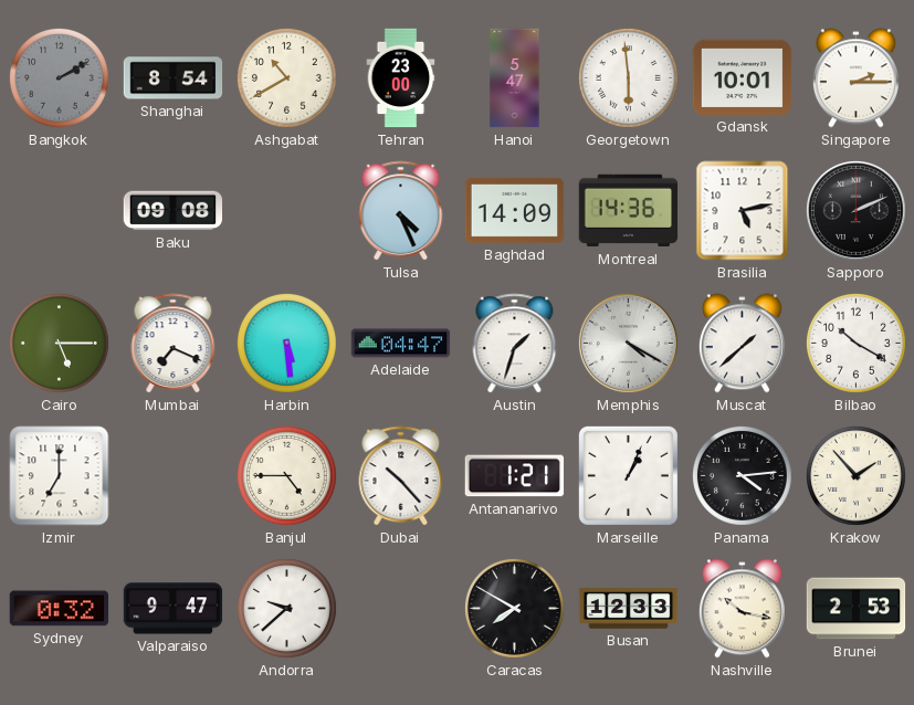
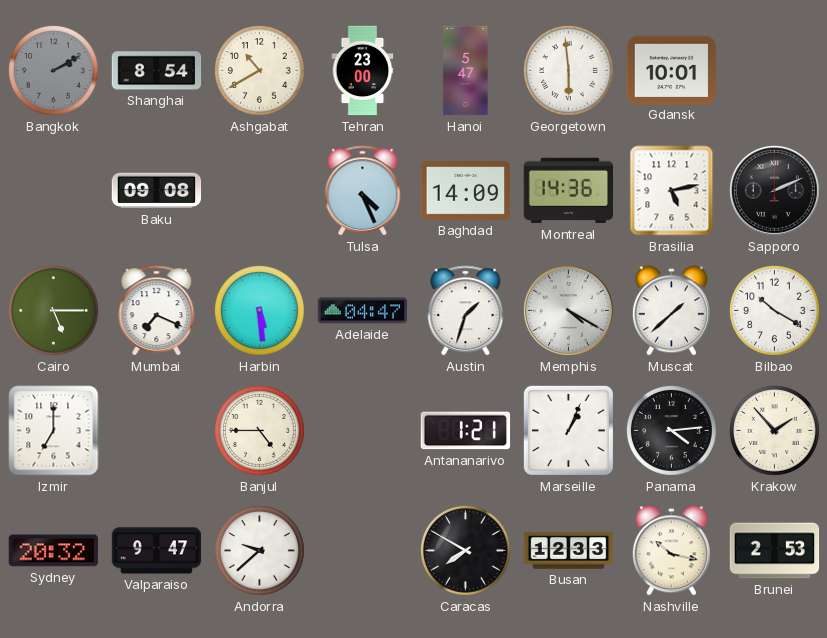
Singapore: 2:15 -> none
Dubai: 10:23 -> none
Sydney: 0:32 -> 20:32
